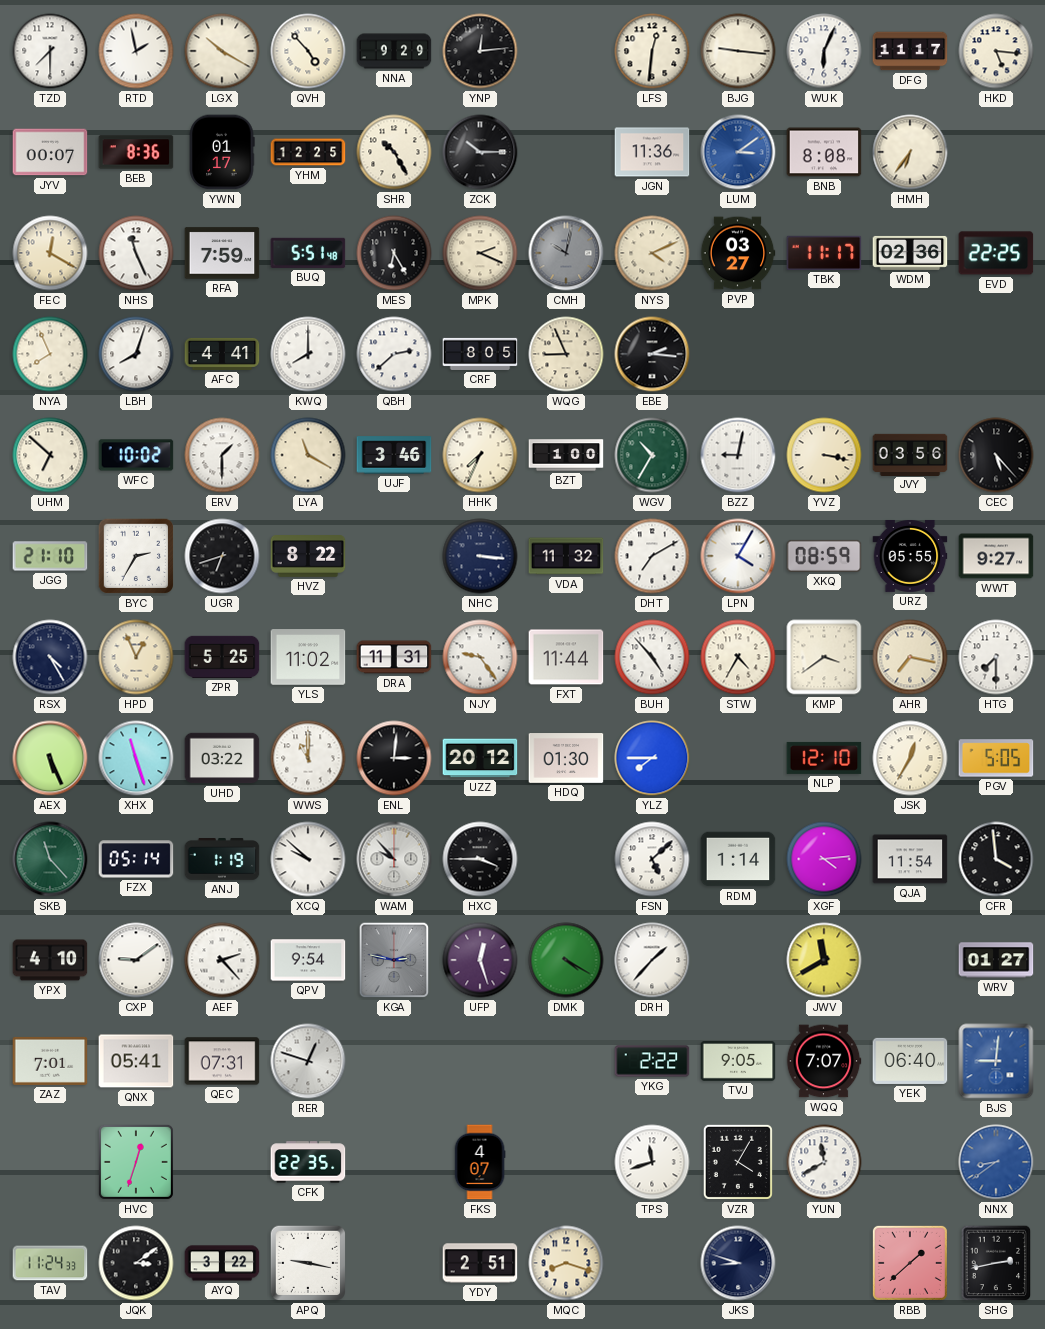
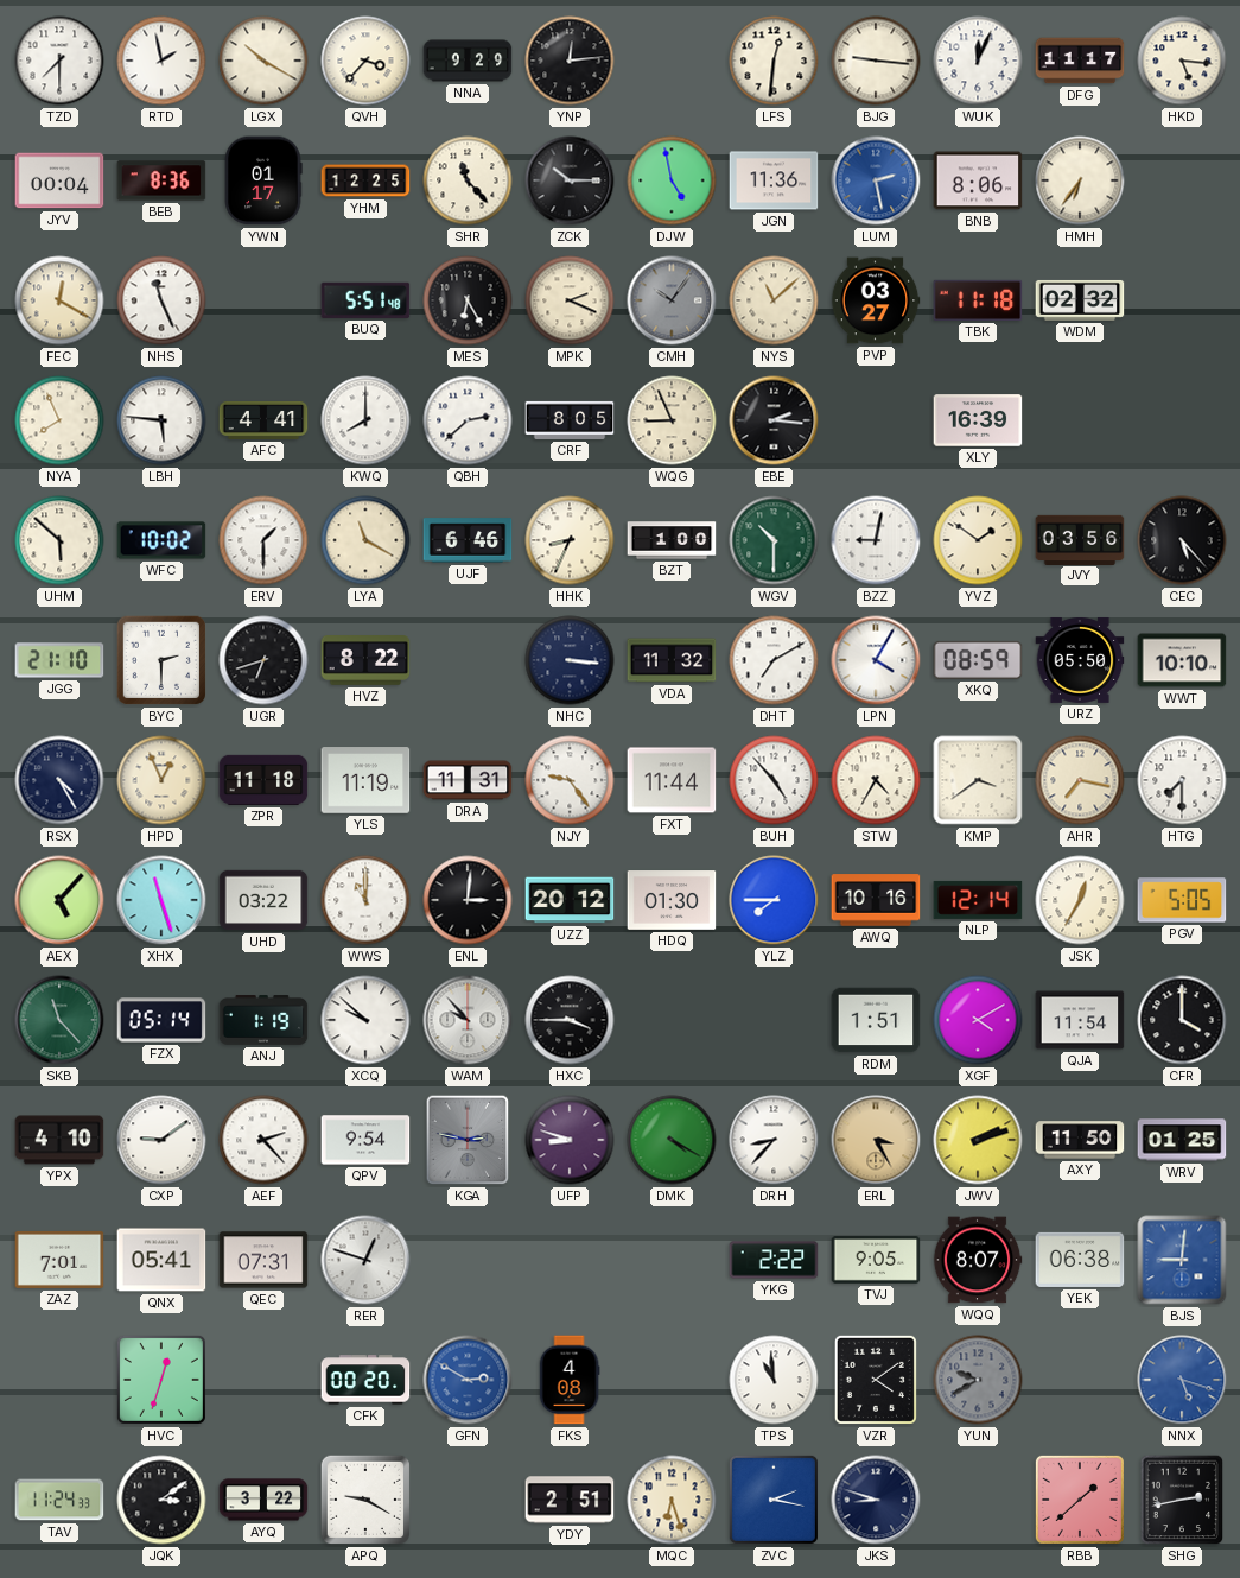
QVH: 4:53 -> 3:37
WUK: 6:04 -> 12:04
JYV: 00:07 -> 00:04
SHR: 10:25 -> 11:23
DJW: none -> 4:58
LUM: 3:09 -> 2:28
BNB: 8:08 -> 8:06
RFA: 7:59 -> none
CMH: 10:02 -> 10:06
NYS: 4:11 -> 11:08
TBK: 11:17 -> 11:18
WDM: 02:36 -> 02:32
EVD: 22:25 -> none
LBH: 8:03 -> 5:46
XLY: none -> 16:39
UHM: 6:52 -> 5:52
UJF: 3:46 -> 6:46
HHK: 7:34 -> 8:34
WGV: 10:35 -> 10:30
YVZ: 3:17 -> 1:51
BYC: 2:35 -> 2:30
URZ: 05:55 -> 05:50
WWT: 9:27 -> 10:10
ZPR: 5:25 -> 11:18
YLS: 11:02 -> 11:19
AEX: 5:26 -> 5:07
AWQ: none -> 10:16
NLP: 12:10 -> 12:14
FSN: 5:08 -> none
RDM: 1:14 -> 1:51
XGF: 4:14 -> 4:10
CFR: 3:59 -> 4:00
UFP: 12:27 -> 8:48
DRH: 1:37 -> 8:37
ERL: none -> 3:25
JWV: 11:40 -> 2:12
AXY: none -> 11:50
WRV: 01:27 -> 01:25
WQQ: 7:07 -> 8:07
YEK: 06:40 -> 06:38
CFK: 22:35 -> 00:20
GFN: none -> 2:50
FKS: 4:07 -> 4:08
TPS: 11:42 -> 10:59
VZR: 4:05 -> 4:09
YUN: 11:40 -> 9:40
YUN dial: white -> grey
NNX: 8:39 -> 5:18
APQ: 9:17 -> 9:20
MQC: 8:18 -> 6:27
ZVC: none -> 2:17
